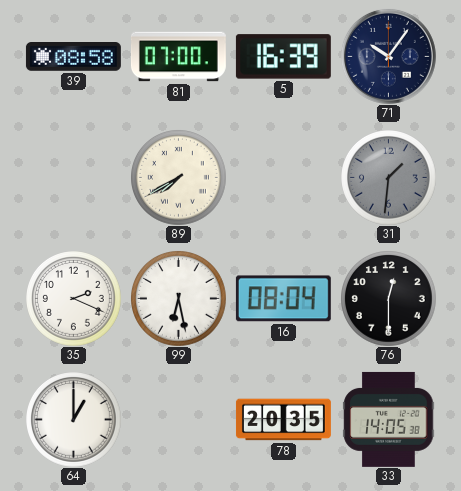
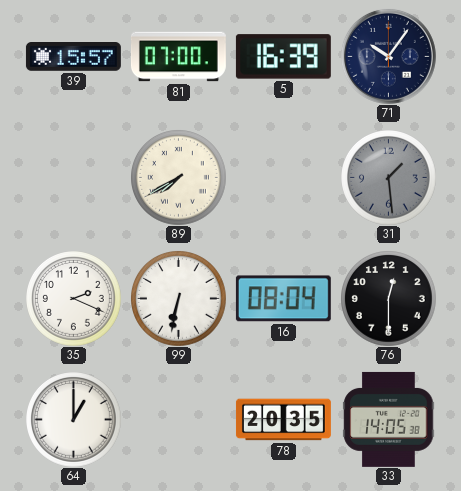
39: 08:58 -> 15:57
31: 1:31 -> 1:29
99: 6:28 -> 6:32
